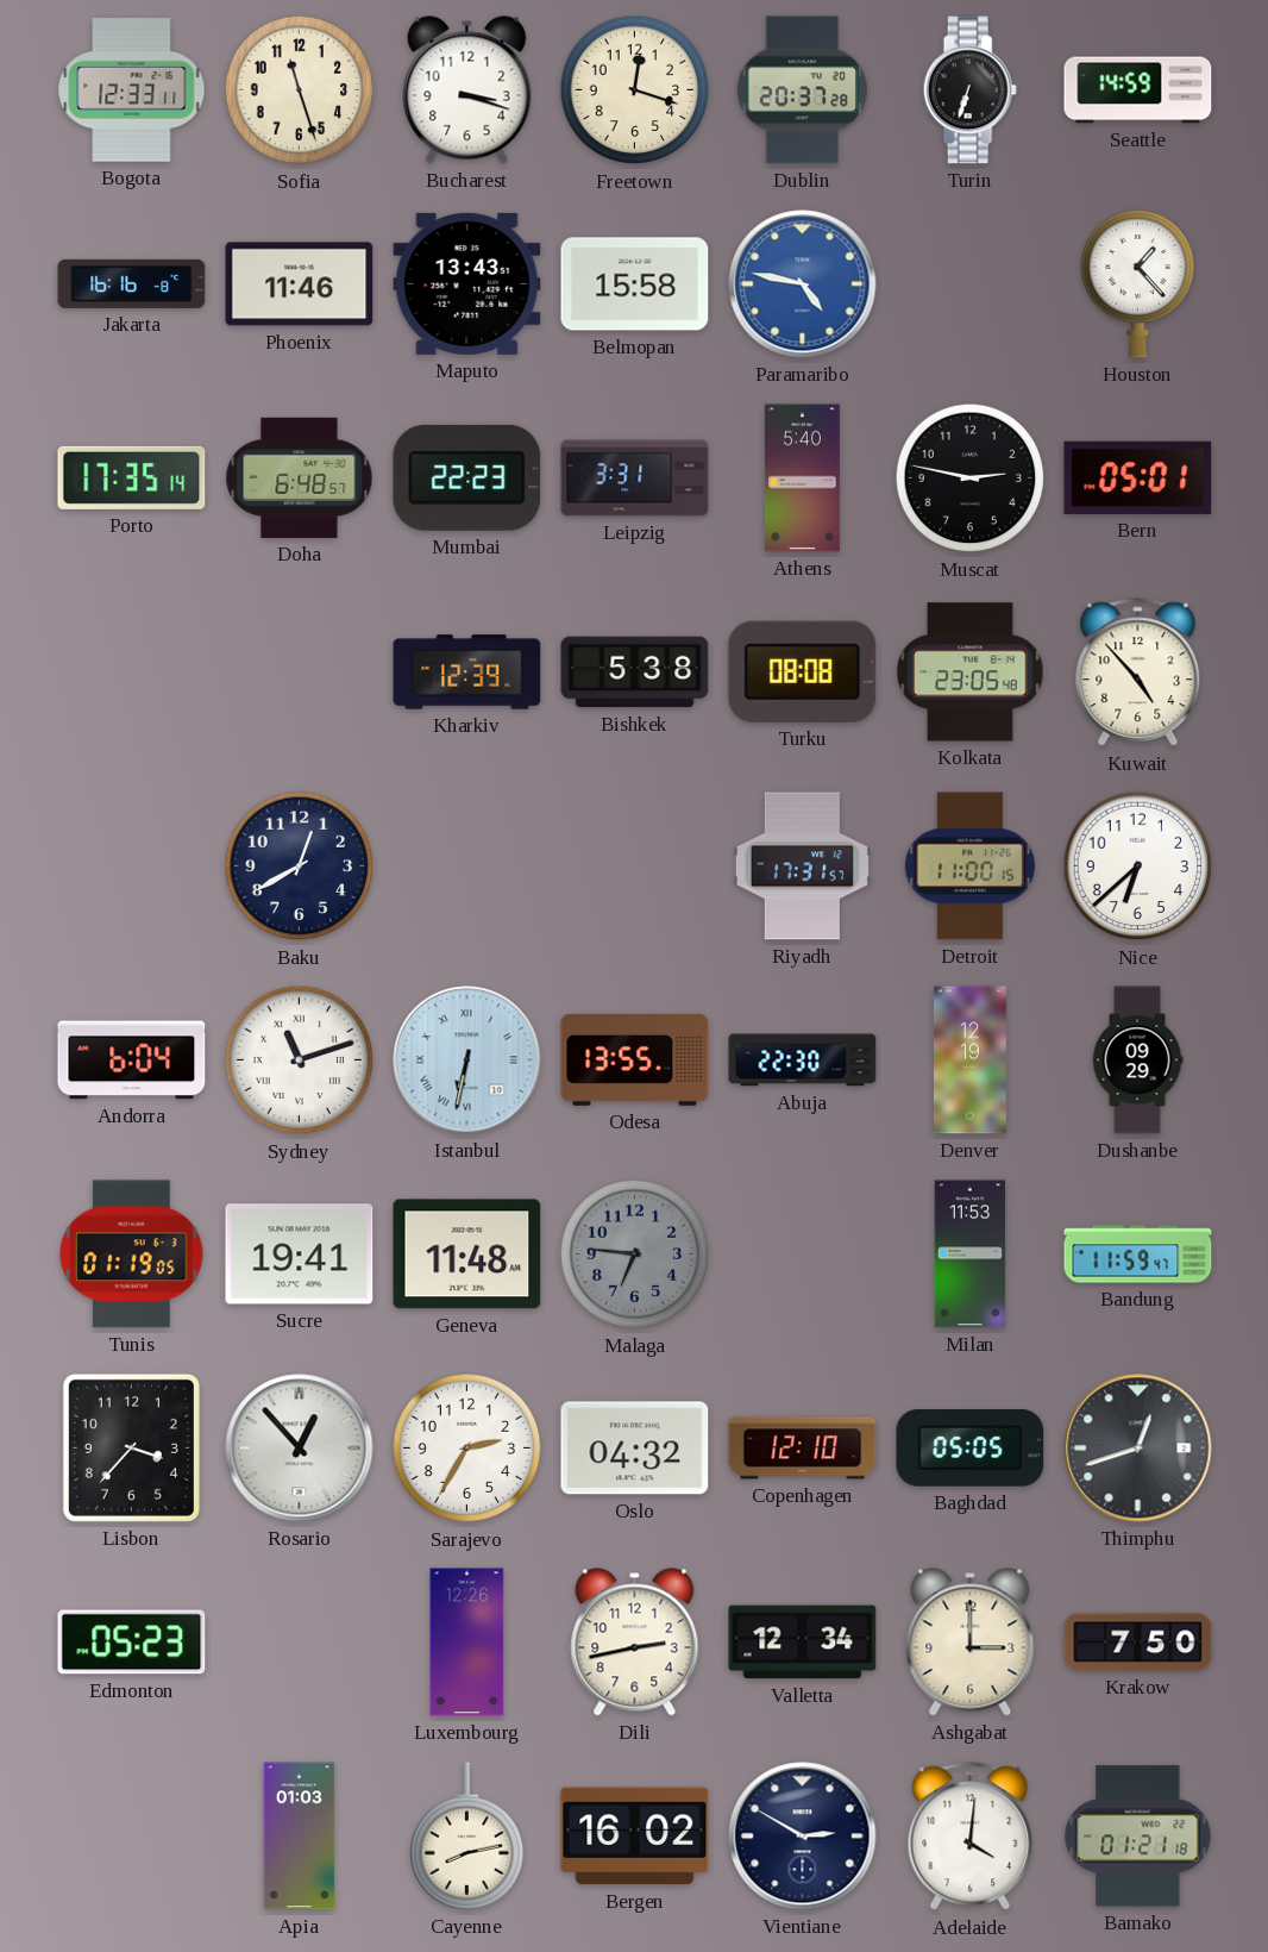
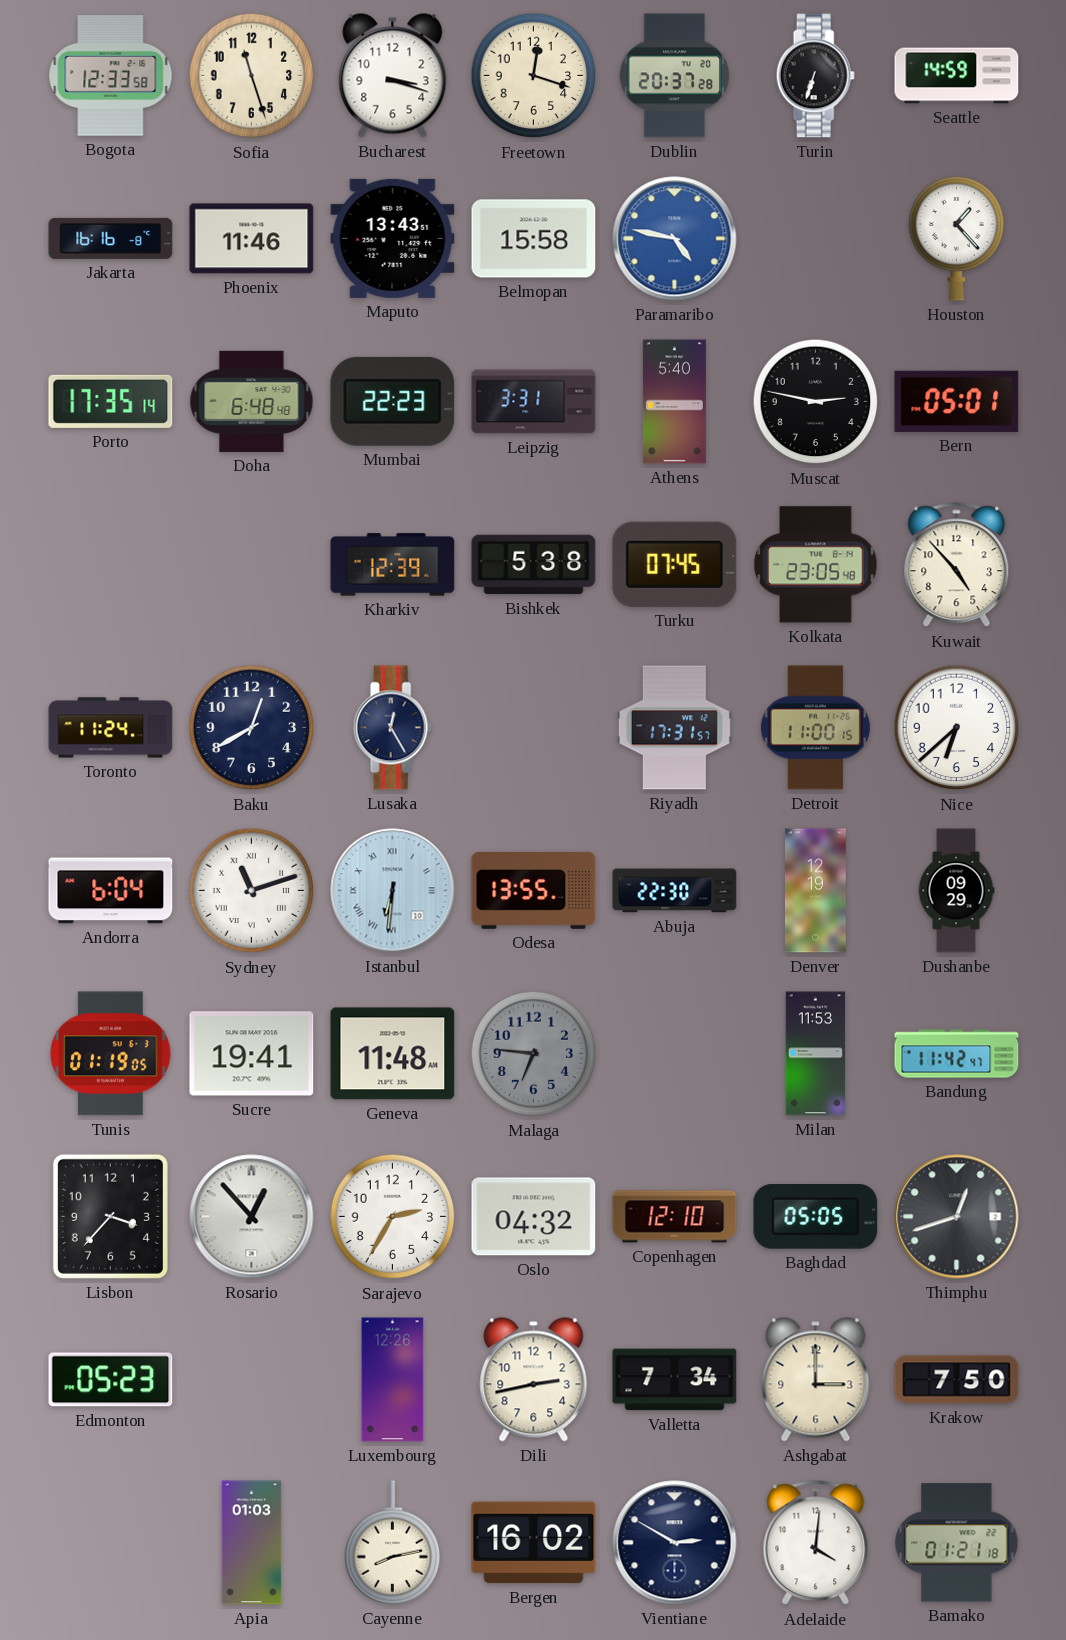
Bogota: 12:33:11 -> 12:33:58
Doha: 6:48:57 -> 6:48:48
Turku: 08:08 -> 07:45
Toronto: none -> 11:24
Lusaka: none -> 12:25
Istanbul: 6:32 -> 6:31
Bandung: 11:59 -> 11:42
Valletta: 12:34 -> 7:34
